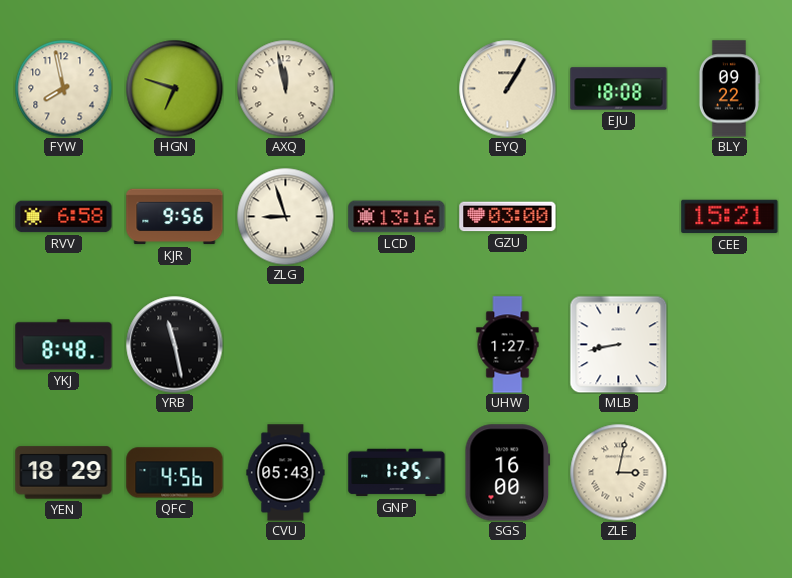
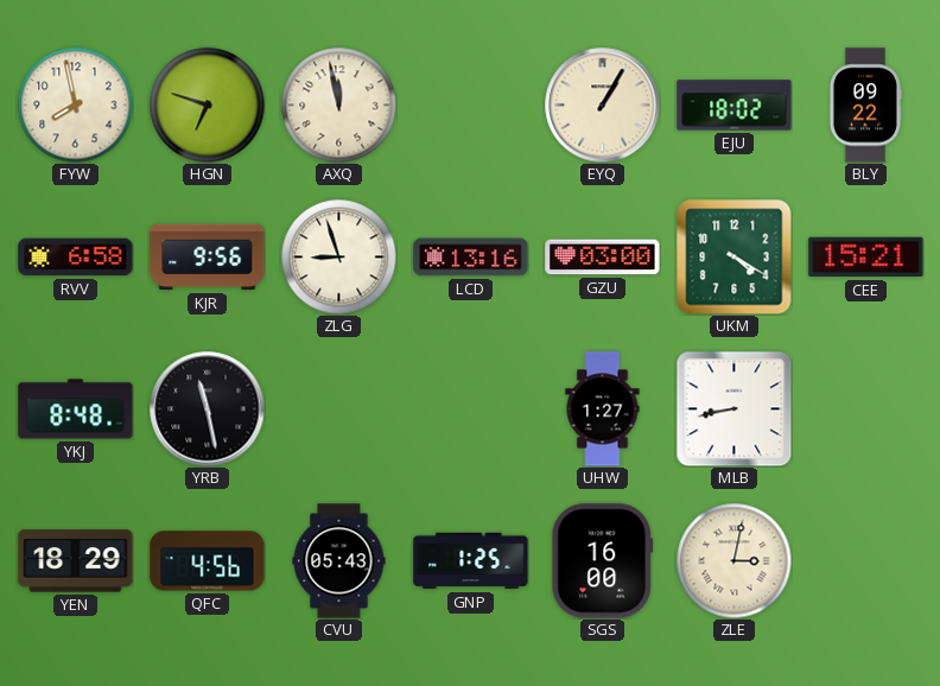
EJU: 18:08 -> 18:02
UKM: none -> 4:20
